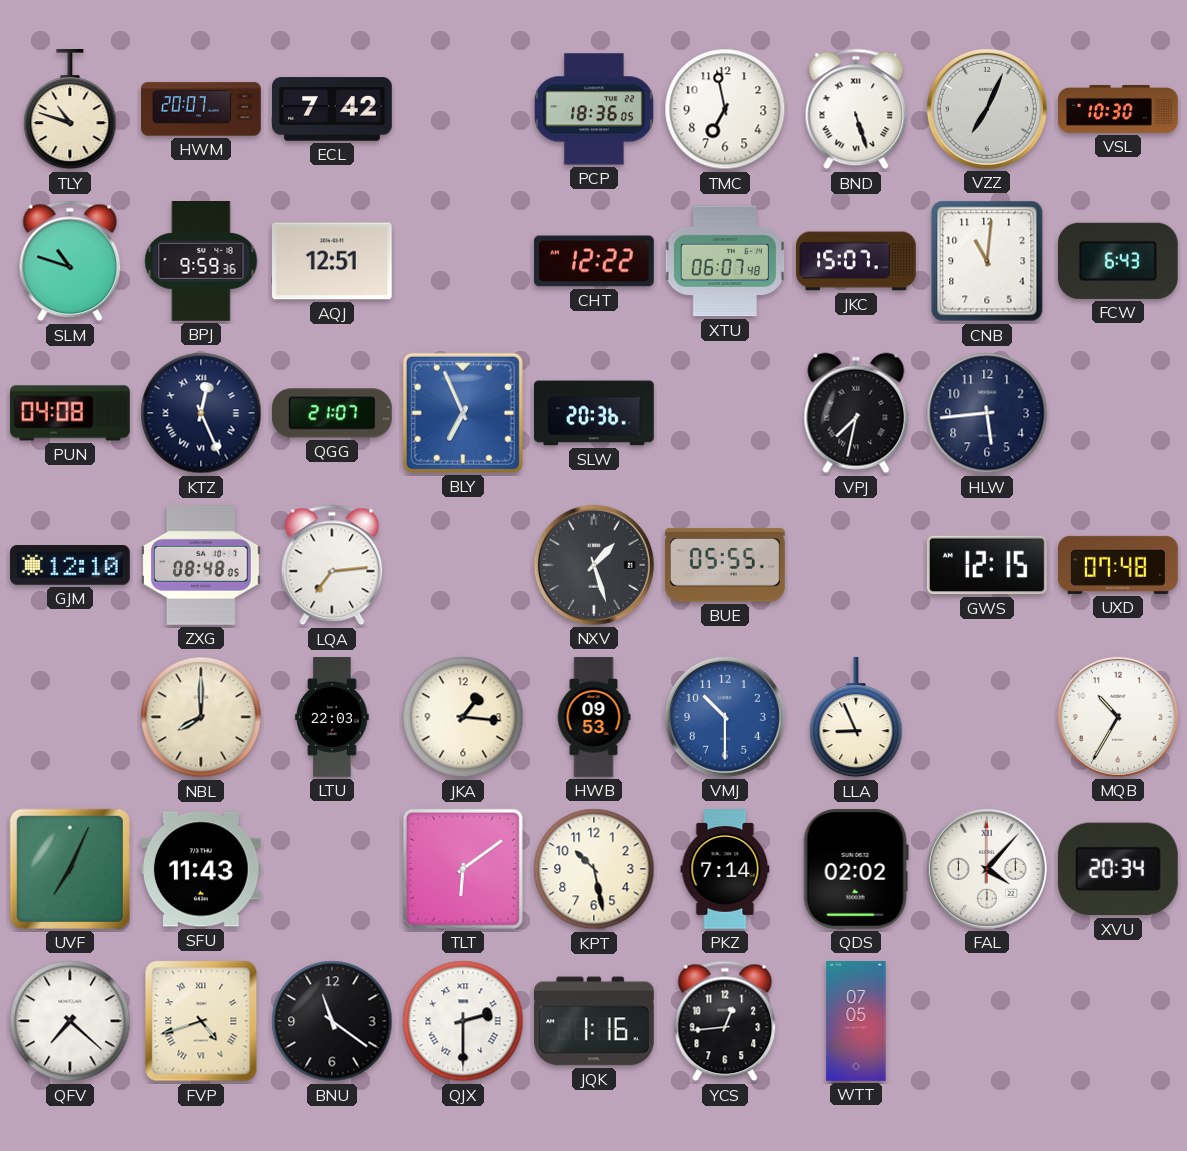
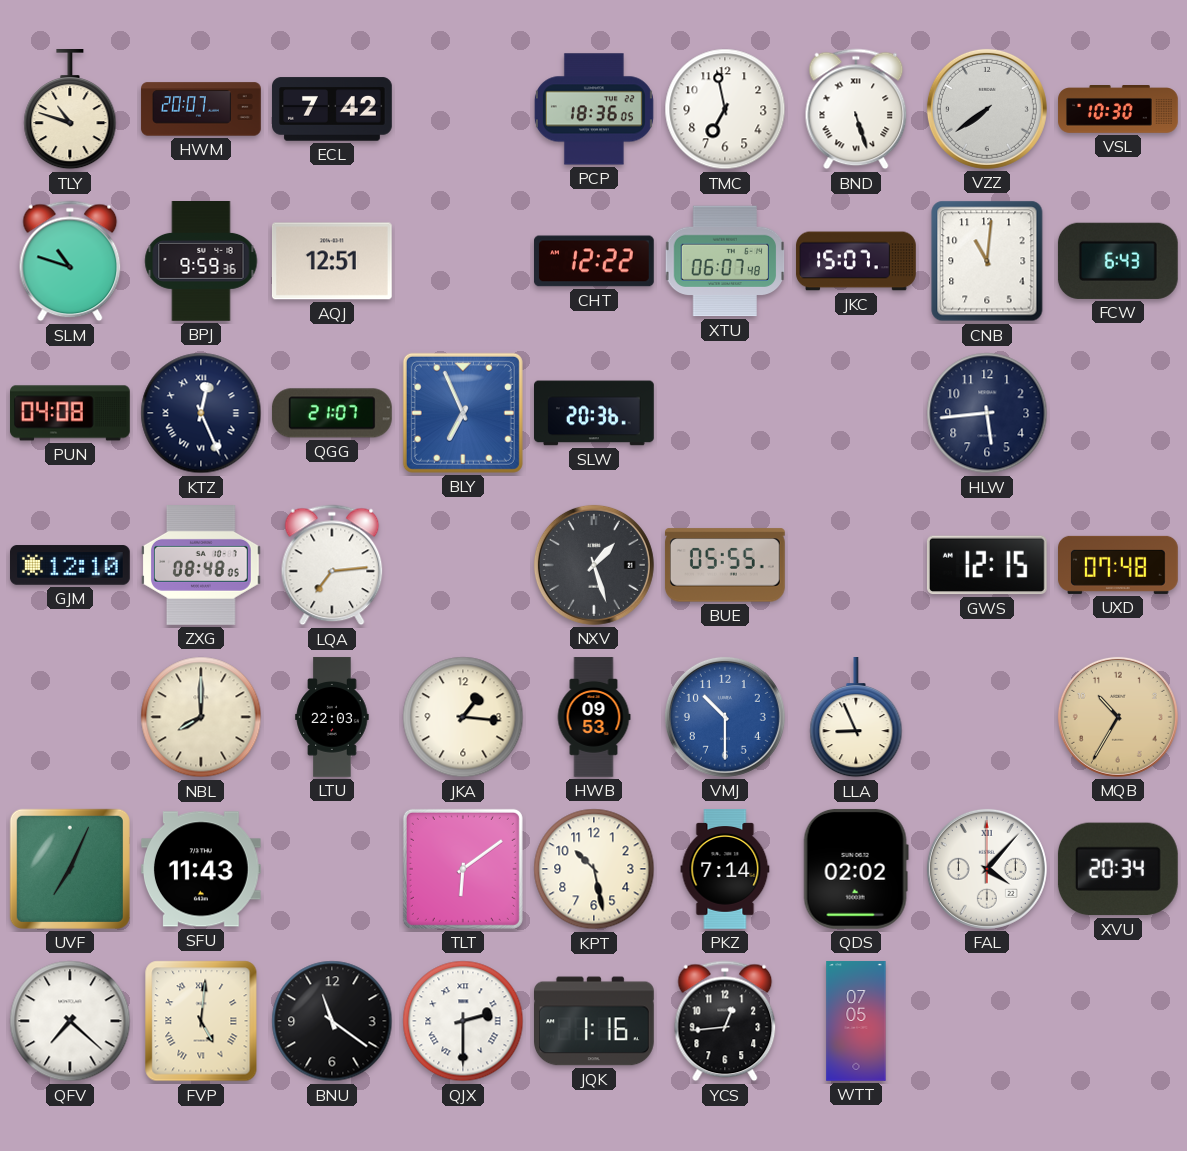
VZZ: 7:04 -> 7:39
VPJ: 7:32 -> none
MQB dial: white -> champagne
FVP: 4:42 -> 5:01
